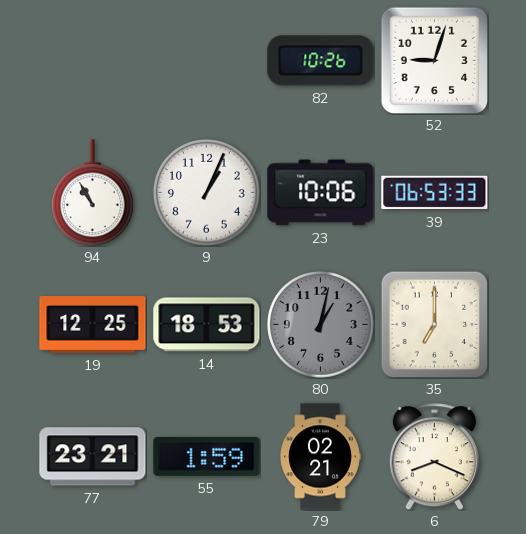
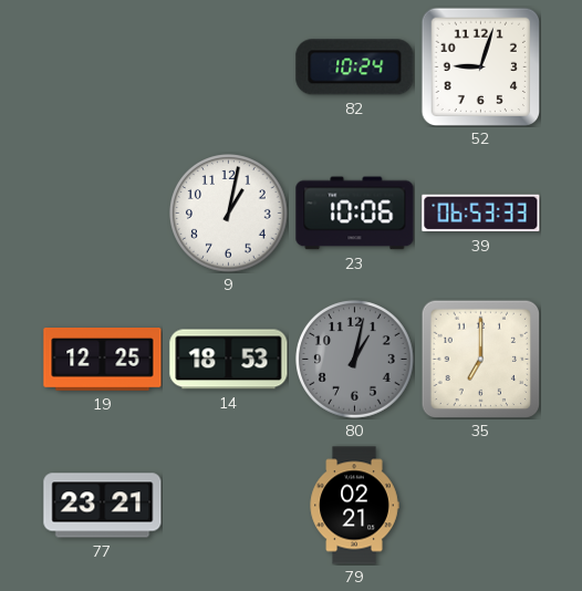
82: 10:26 -> 10:24
94: 10:55 -> none
9: 1:04 -> 1:02
55: 1:59 -> none
6: 8:19 -> none
